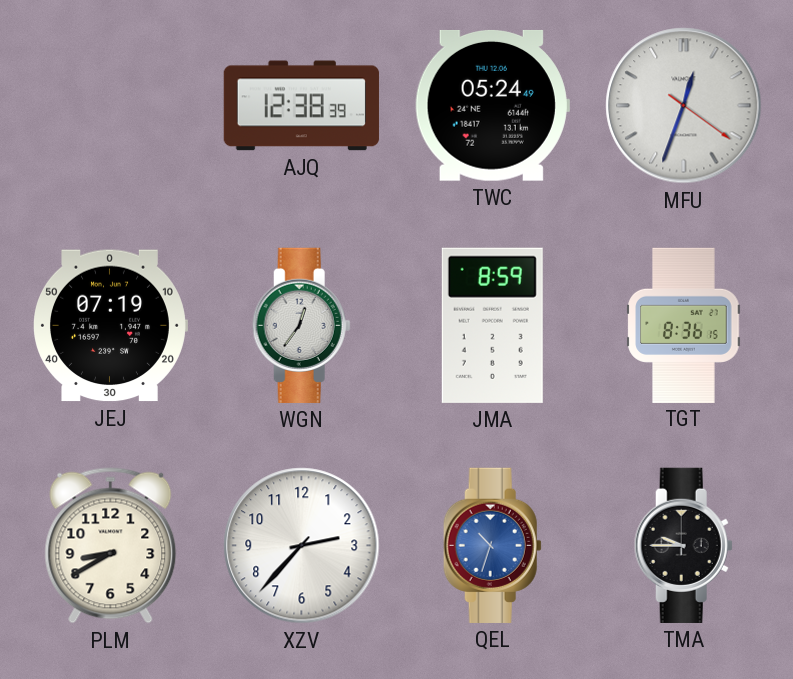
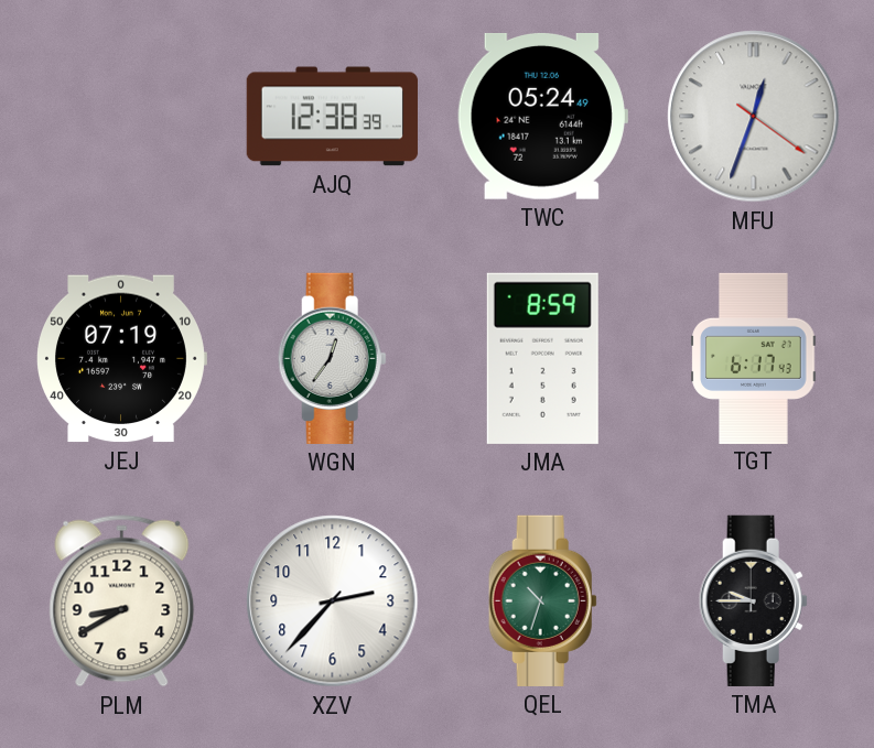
TGT: 8:36 -> 6:17
QEL dial: blue -> green
